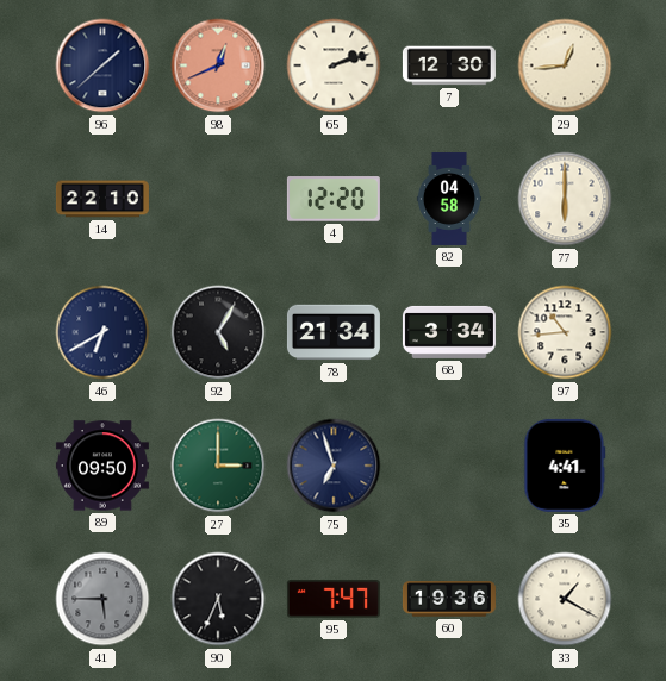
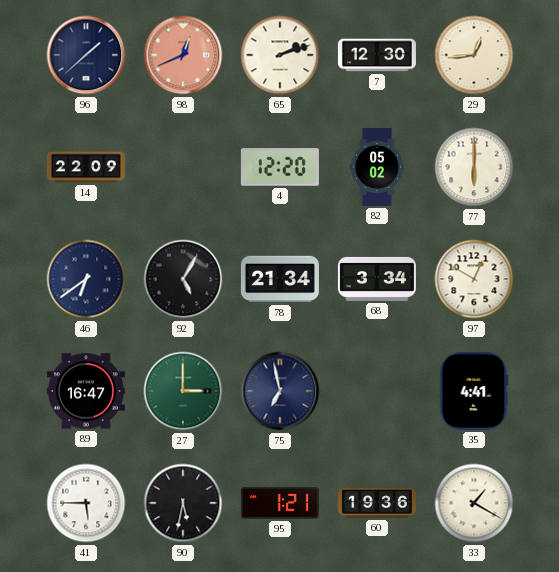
14: 22:10 -> 22:09
82: 04:58 -> 05:02
46: 6:40 -> 6:39
97: 10:44 -> 12:50
89: 09:50 -> 16:47
75: 6:57 -> 6:58
41 dial: grey -> white
90: 5:34 -> 5:32
95: 7:47 -> 1:21
